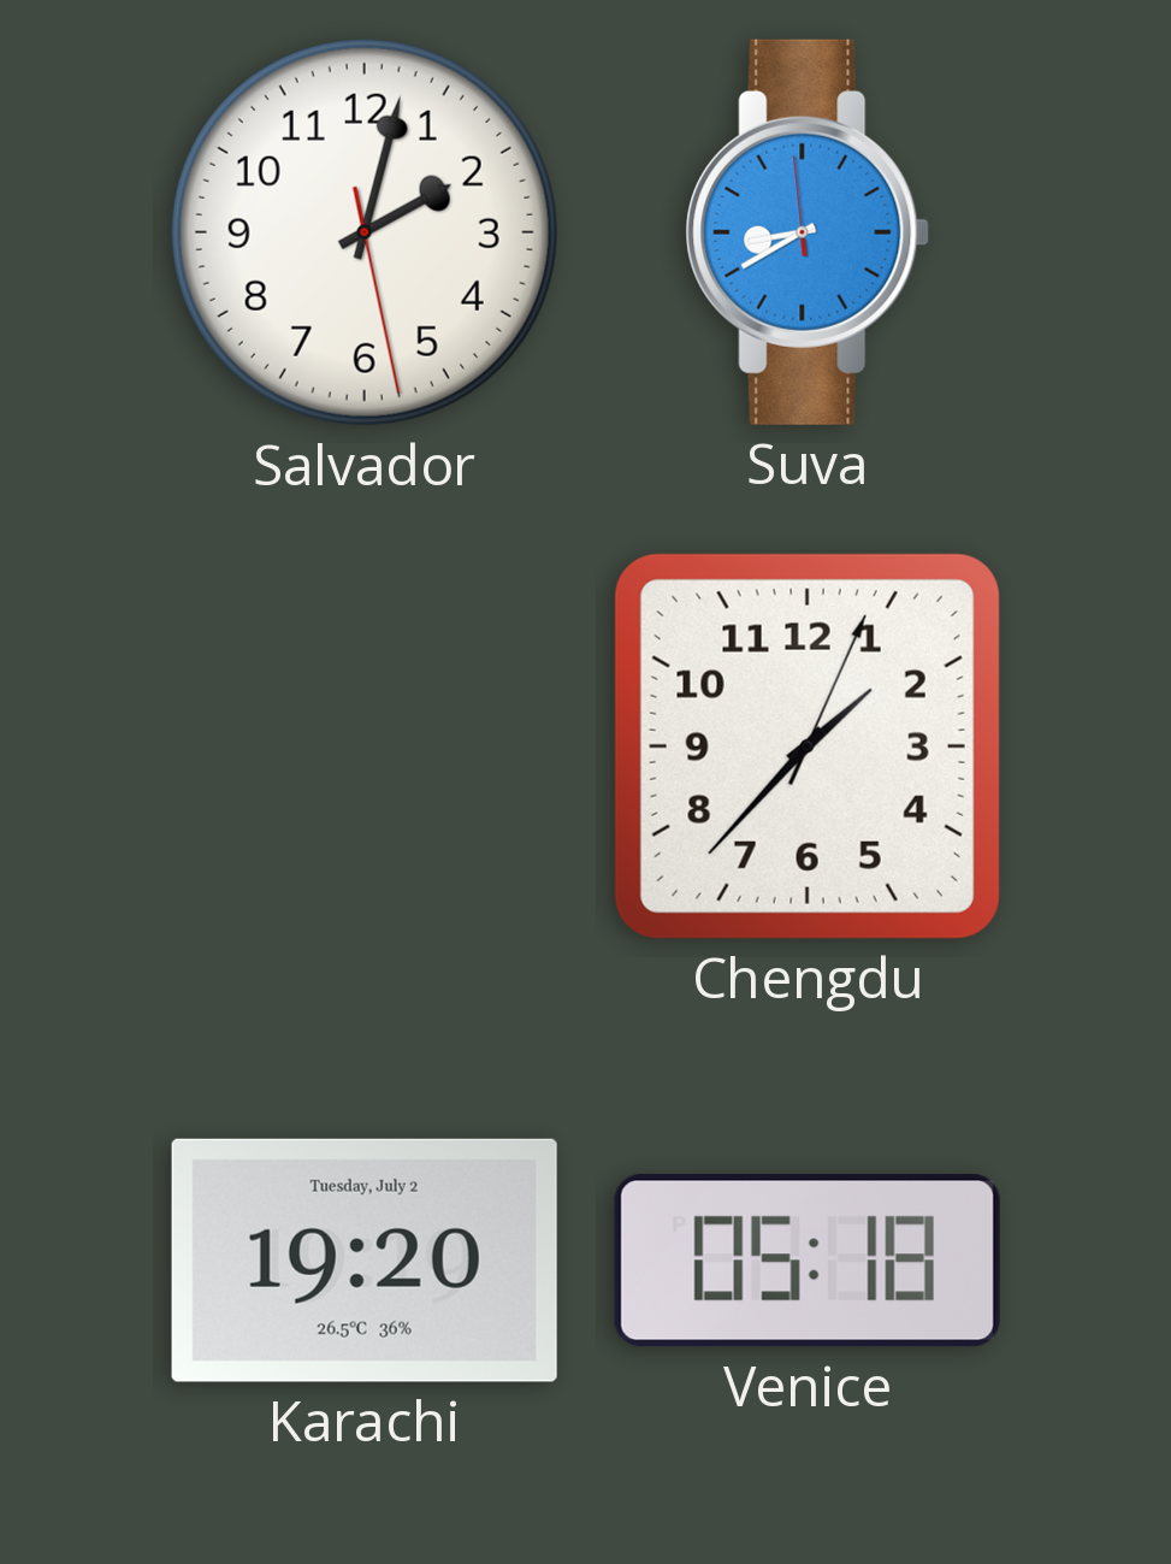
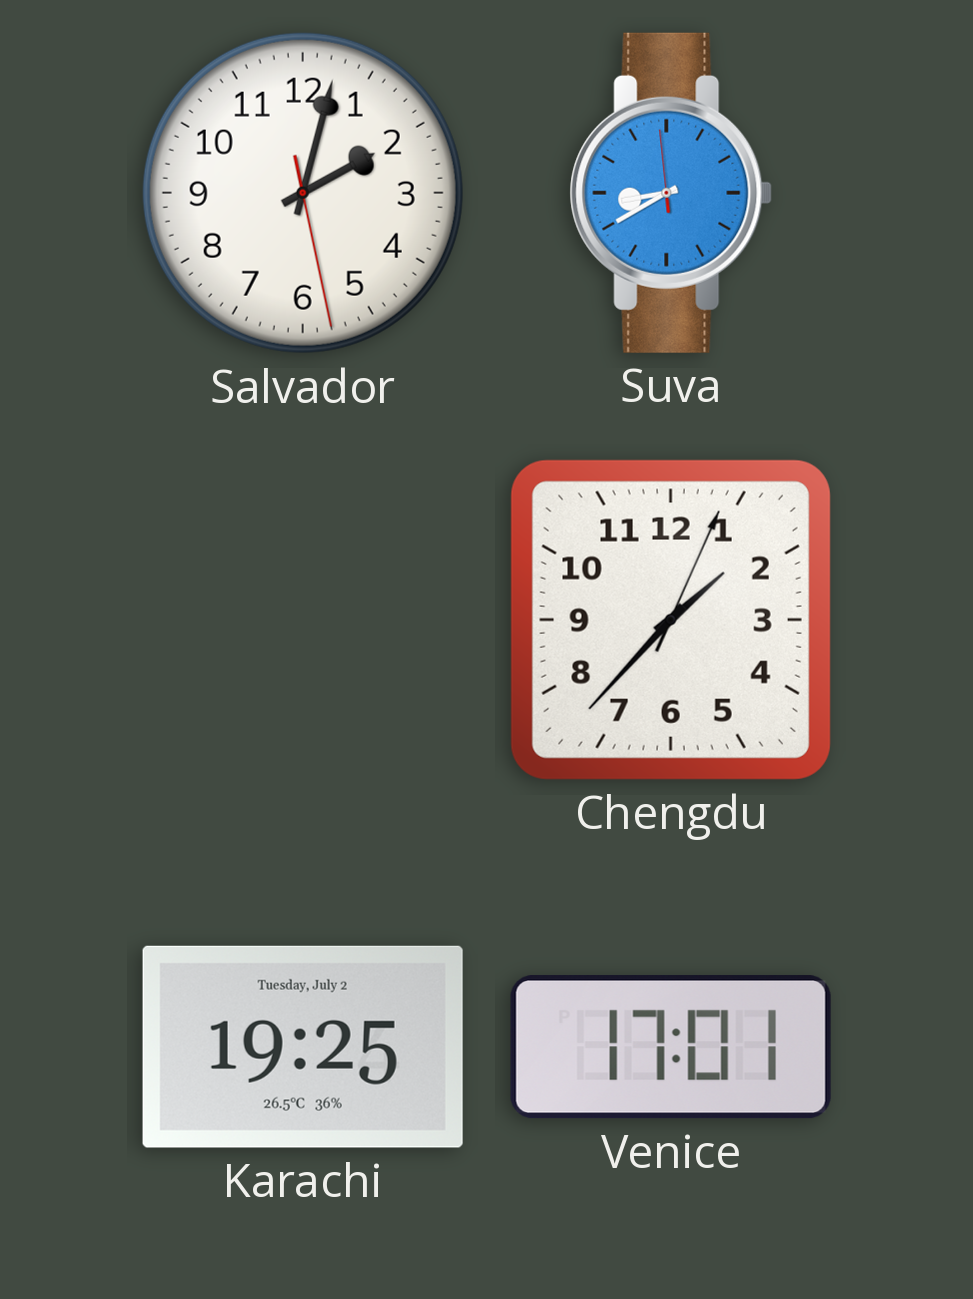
Karachi: 19:20 -> 19:25
Venice: 05:18 -> 17:01
